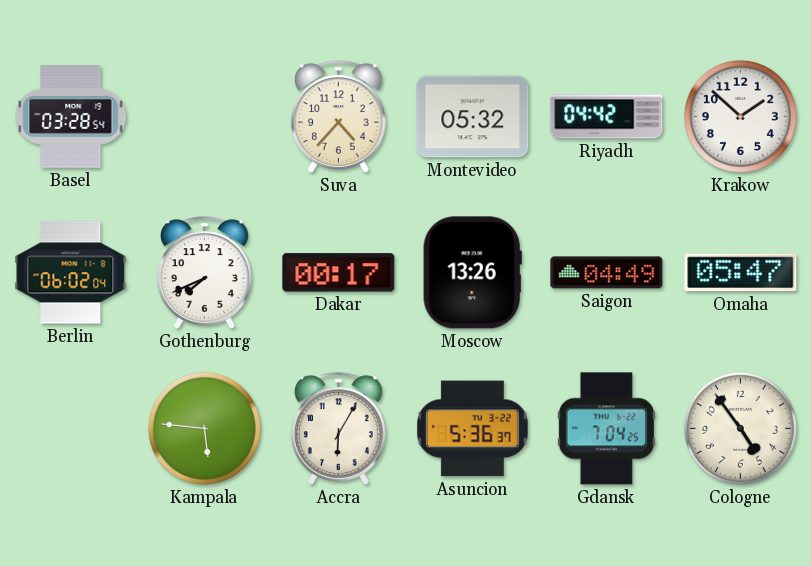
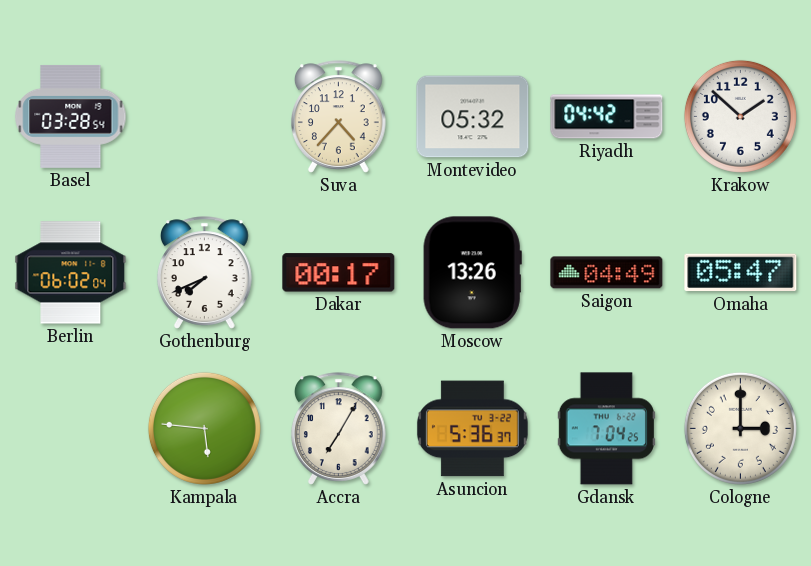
Accra: 6:05 -> 7:05
Cologne: 4:54 -> 3:00
